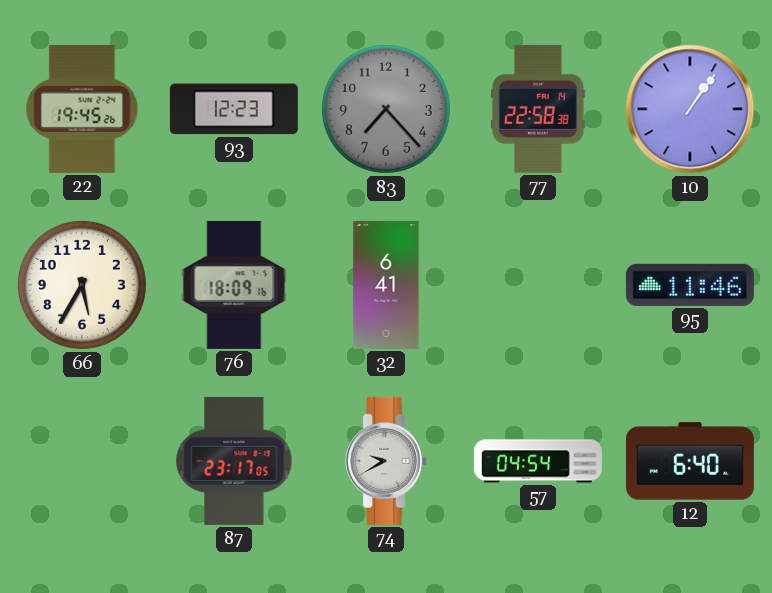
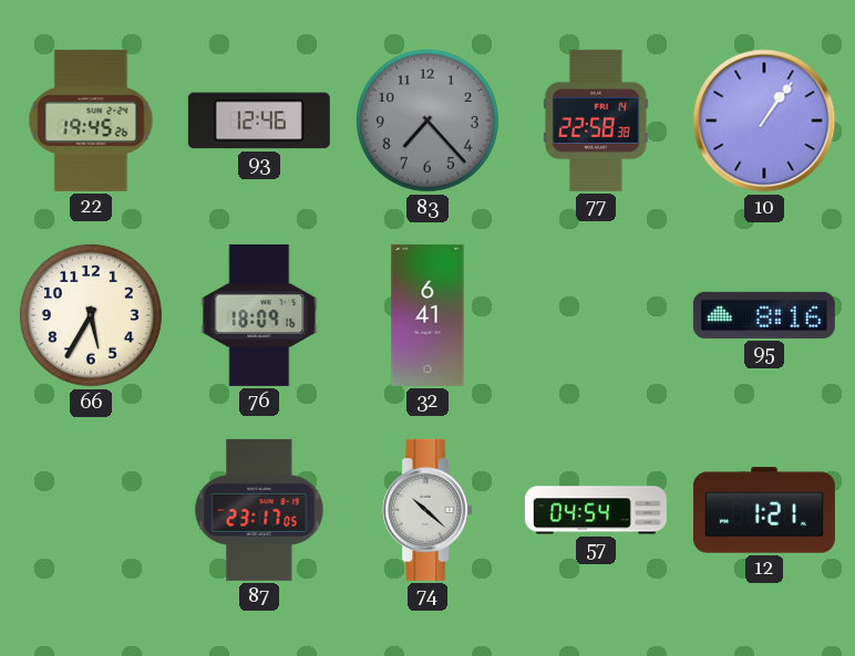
93: 12:23 -> 12:46
95: 11:46 -> 8:16
74: 9:40 -> 10:22
12: 6:40 -> 1:21
